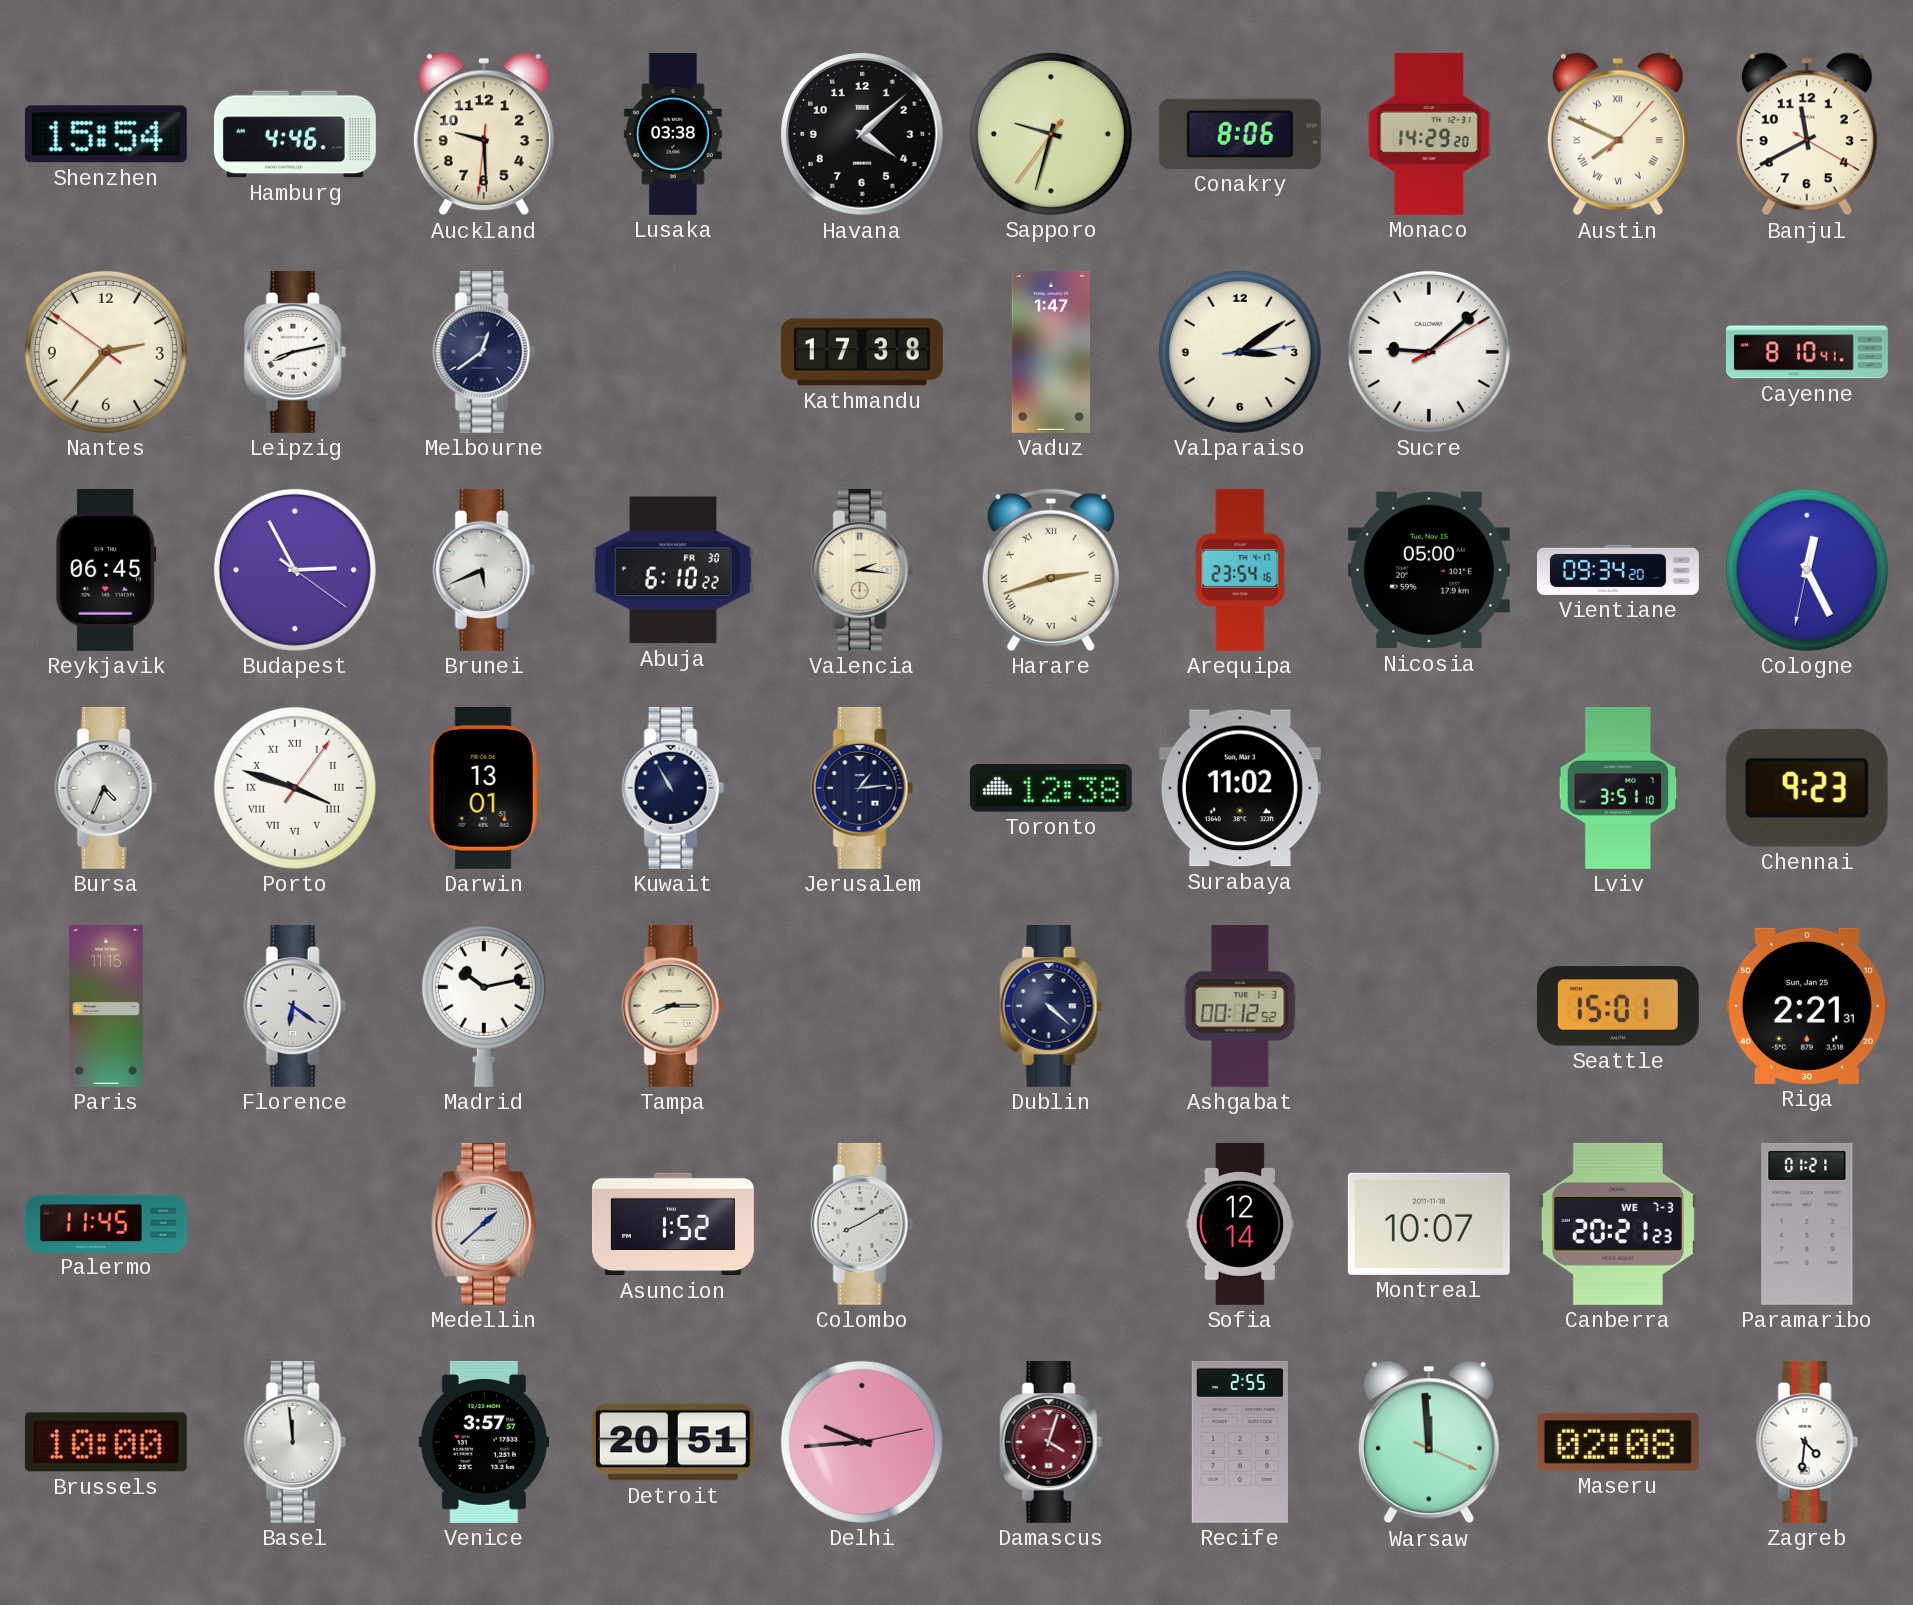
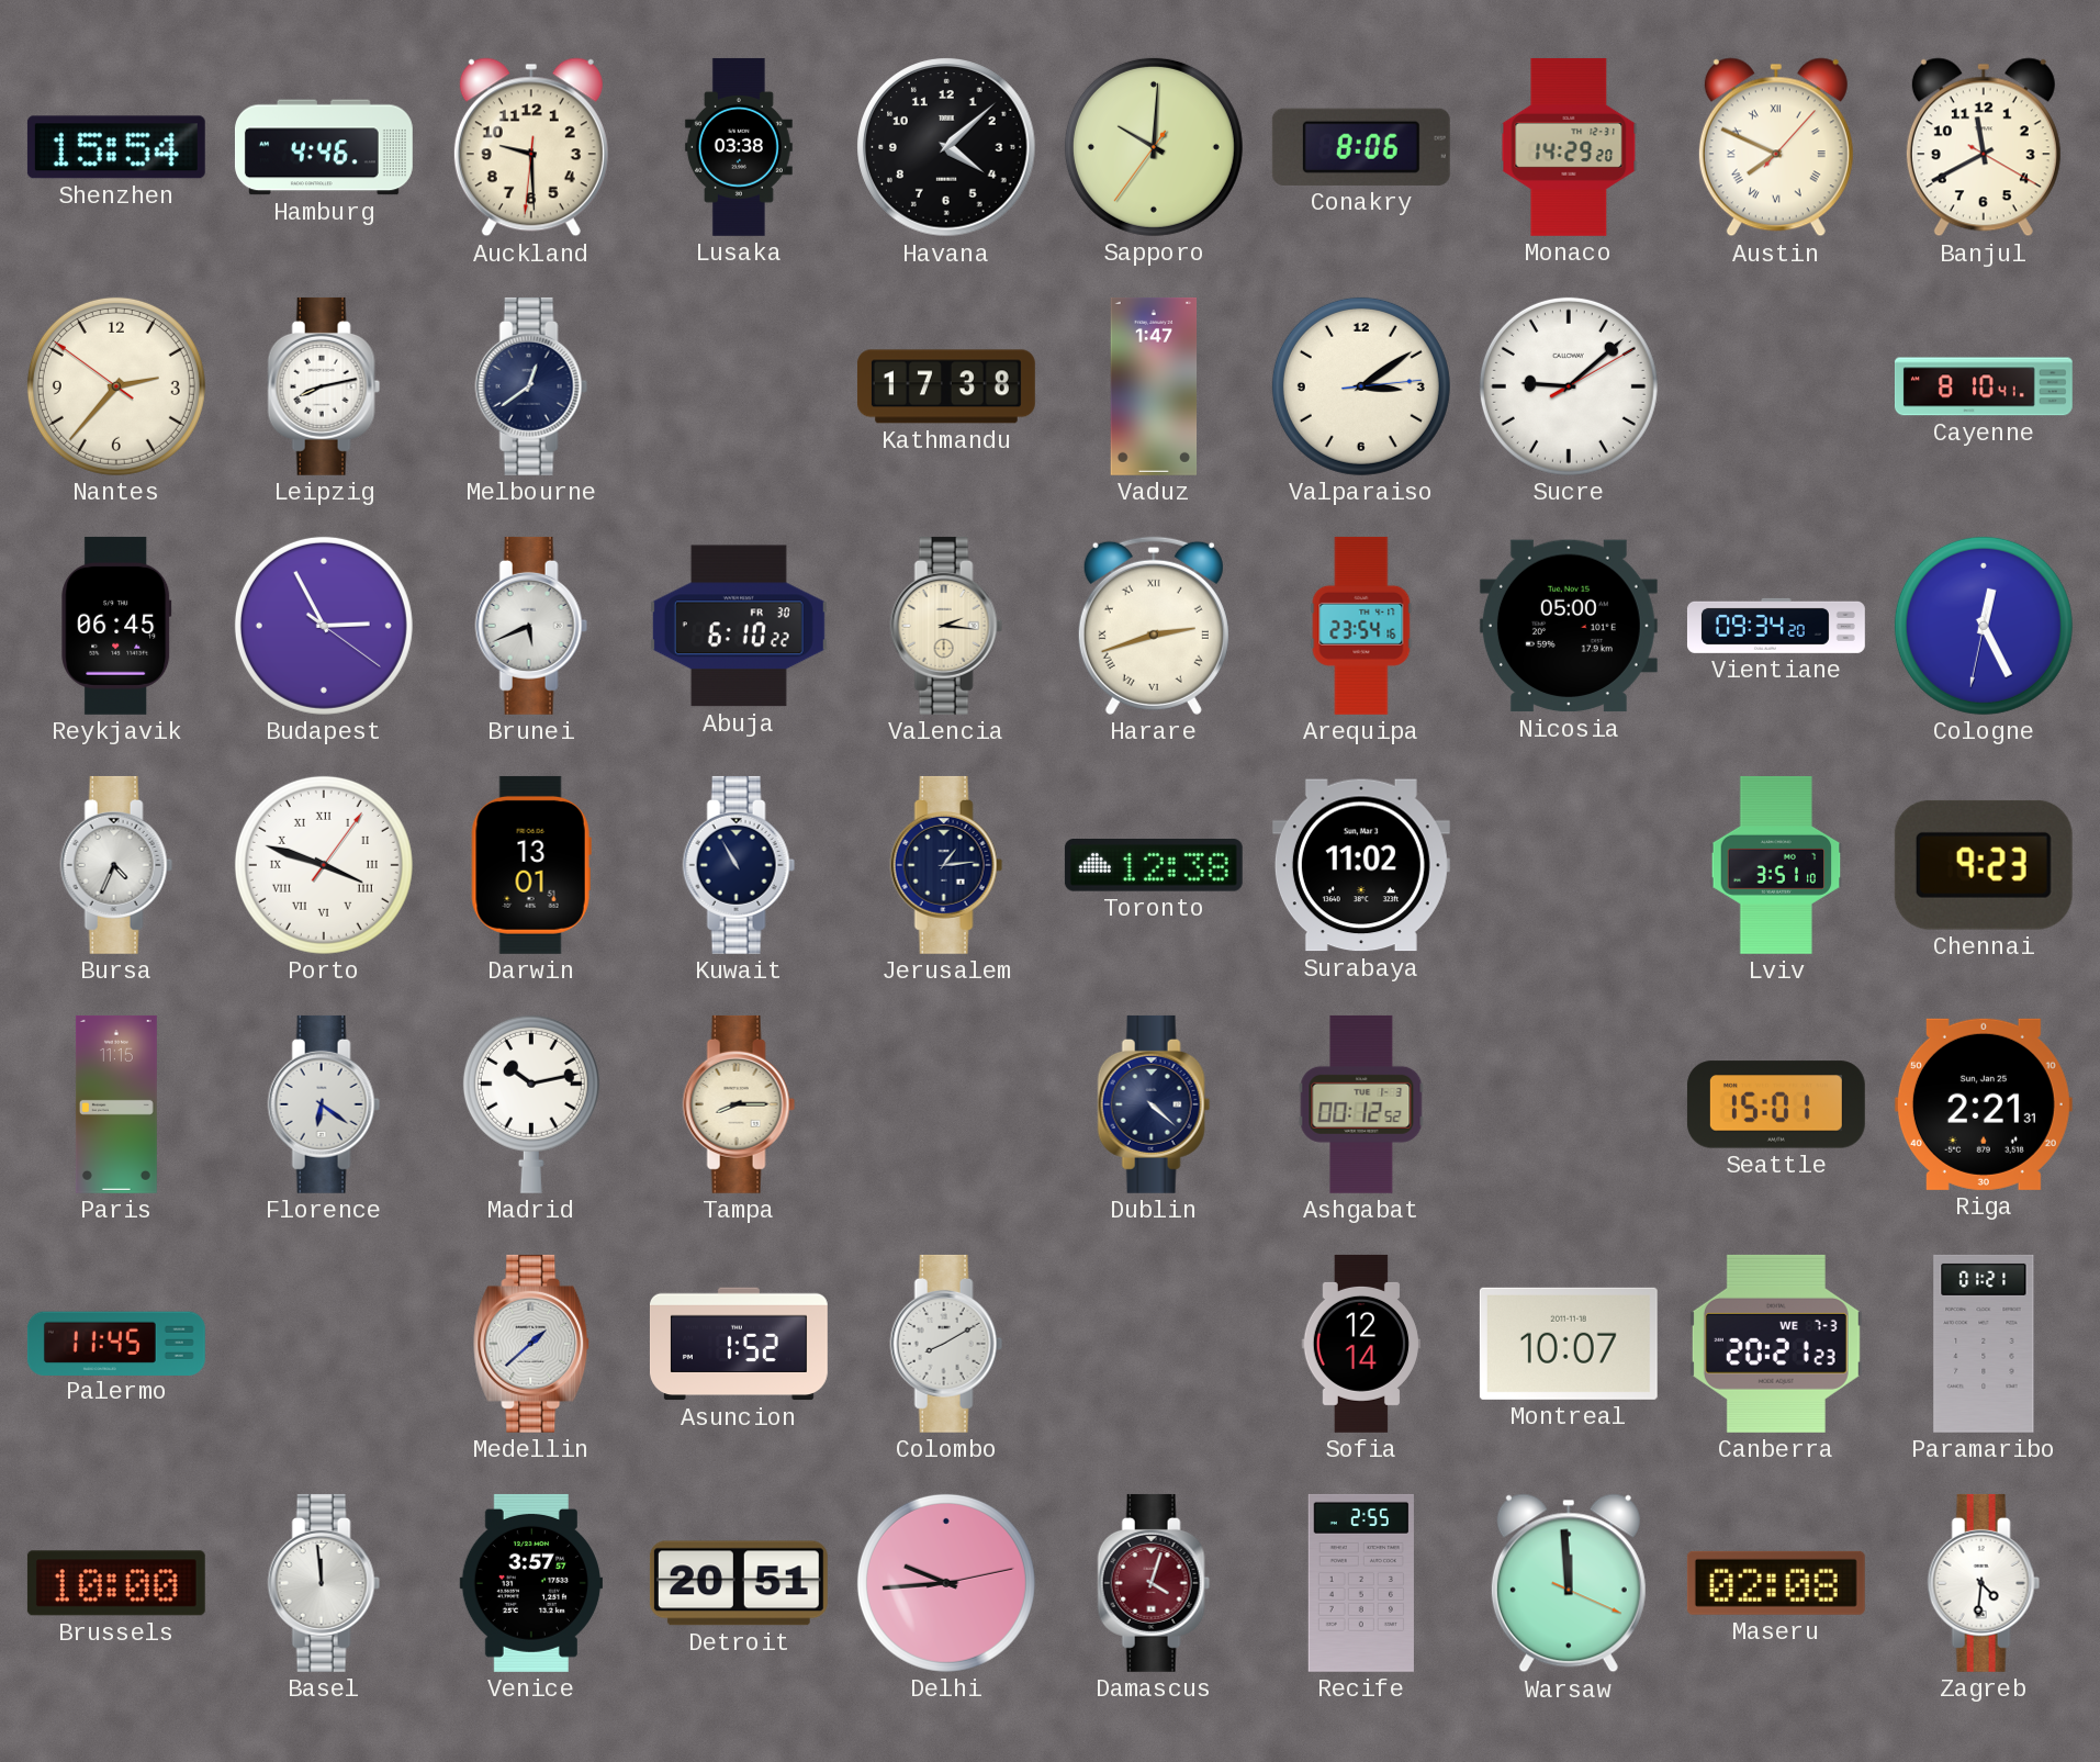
Sapporo: 9:32 -> 10:00
